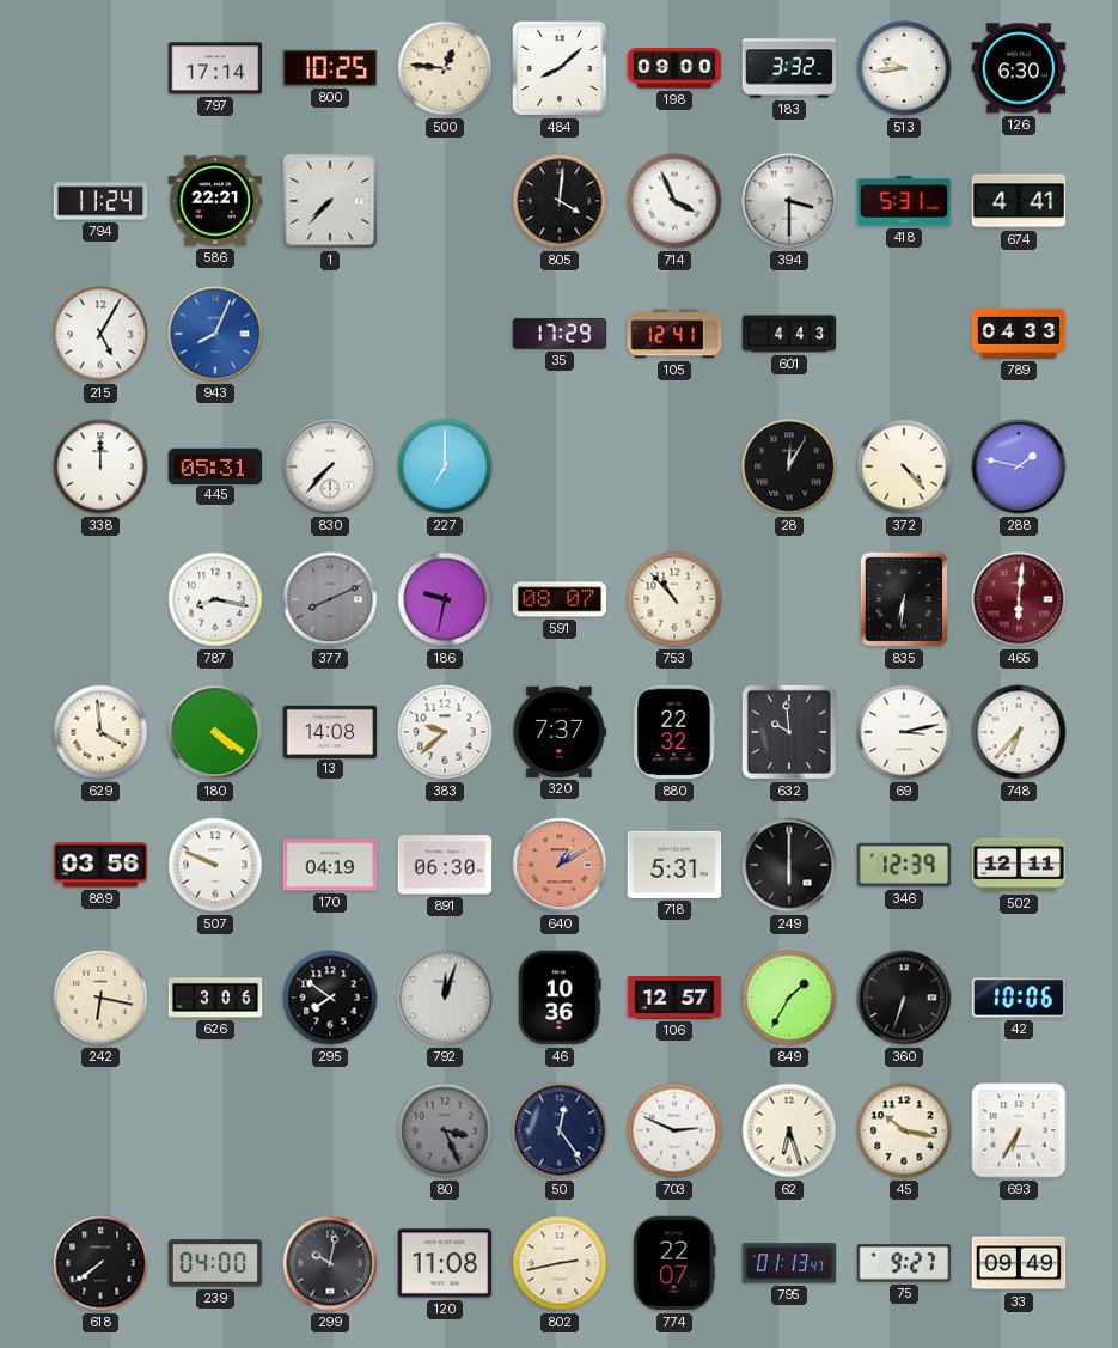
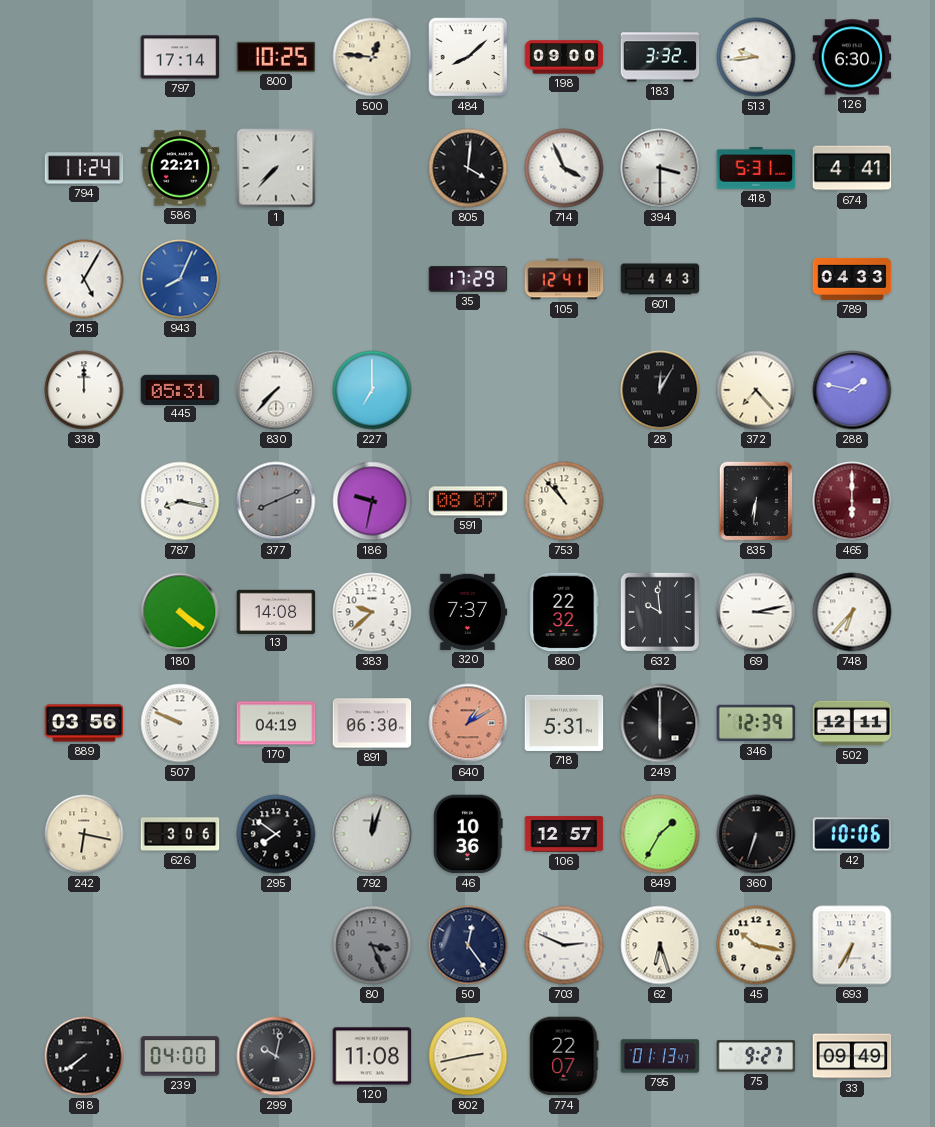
372: 4:23 -> 7:23
465: 6:01 -> 6:00
629: 3:59 -> none
